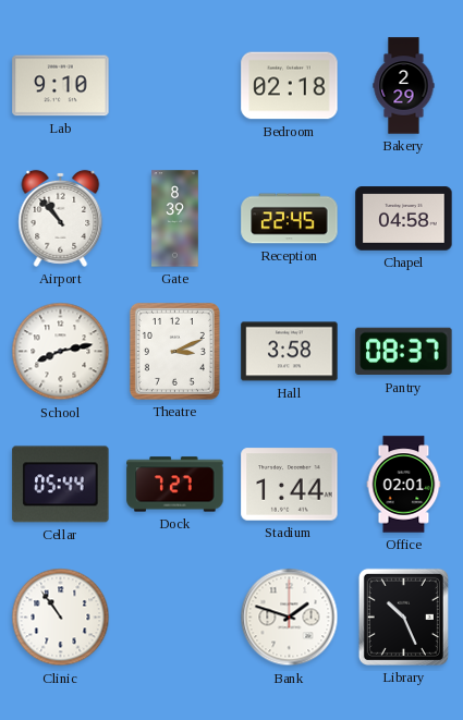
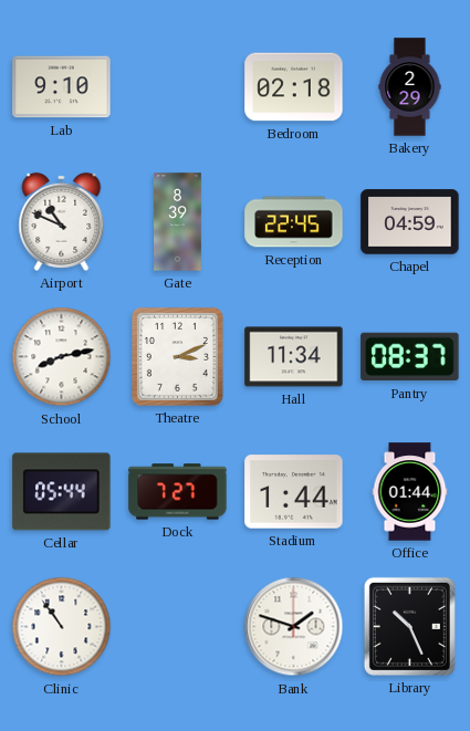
Airport: 10:53 -> 10:49
Chapel: 04:58 -> 04:59
Hall: 3:58 -> 11:34
Office: 02:01 -> 01:44
